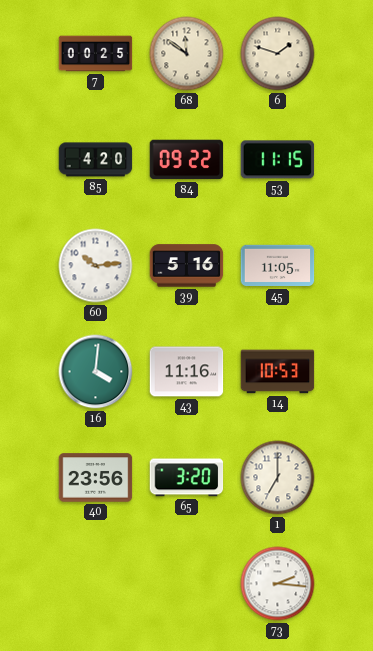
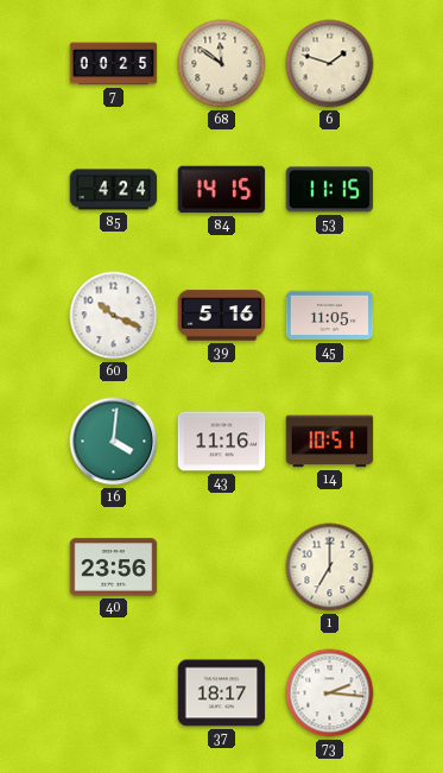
85: 4:20 -> 4:24
84: 09:22 -> 14:15
60: 10:14 -> 10:19
14: 10:53 -> 10:51
65: 3:20 -> none
37: none -> 18:17
